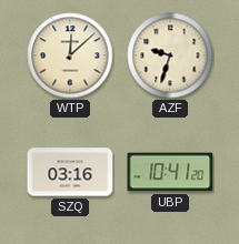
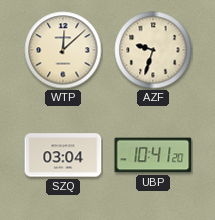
SZQ: 03:16 -> 03:04
